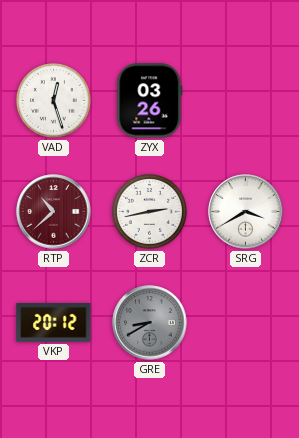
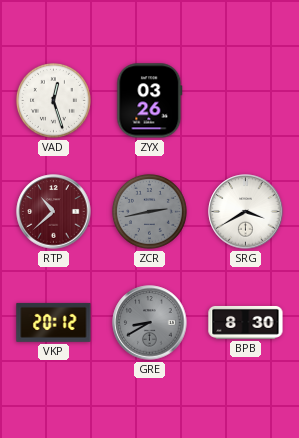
ZCR dial: white -> grey
BPB: none -> 8:30
